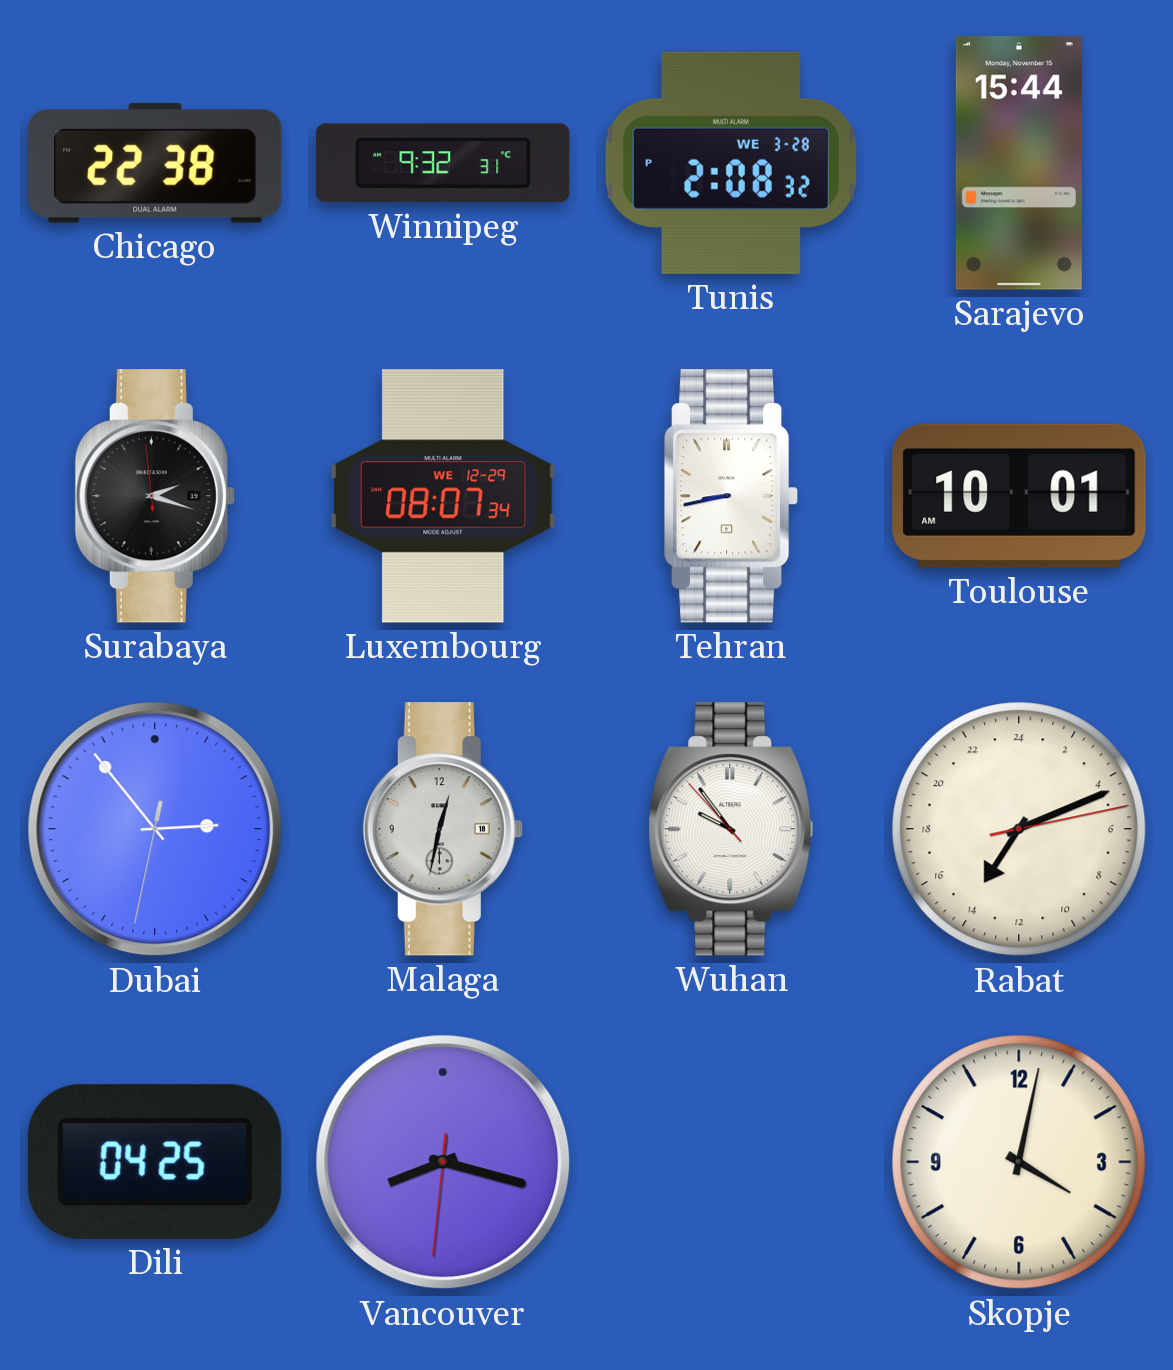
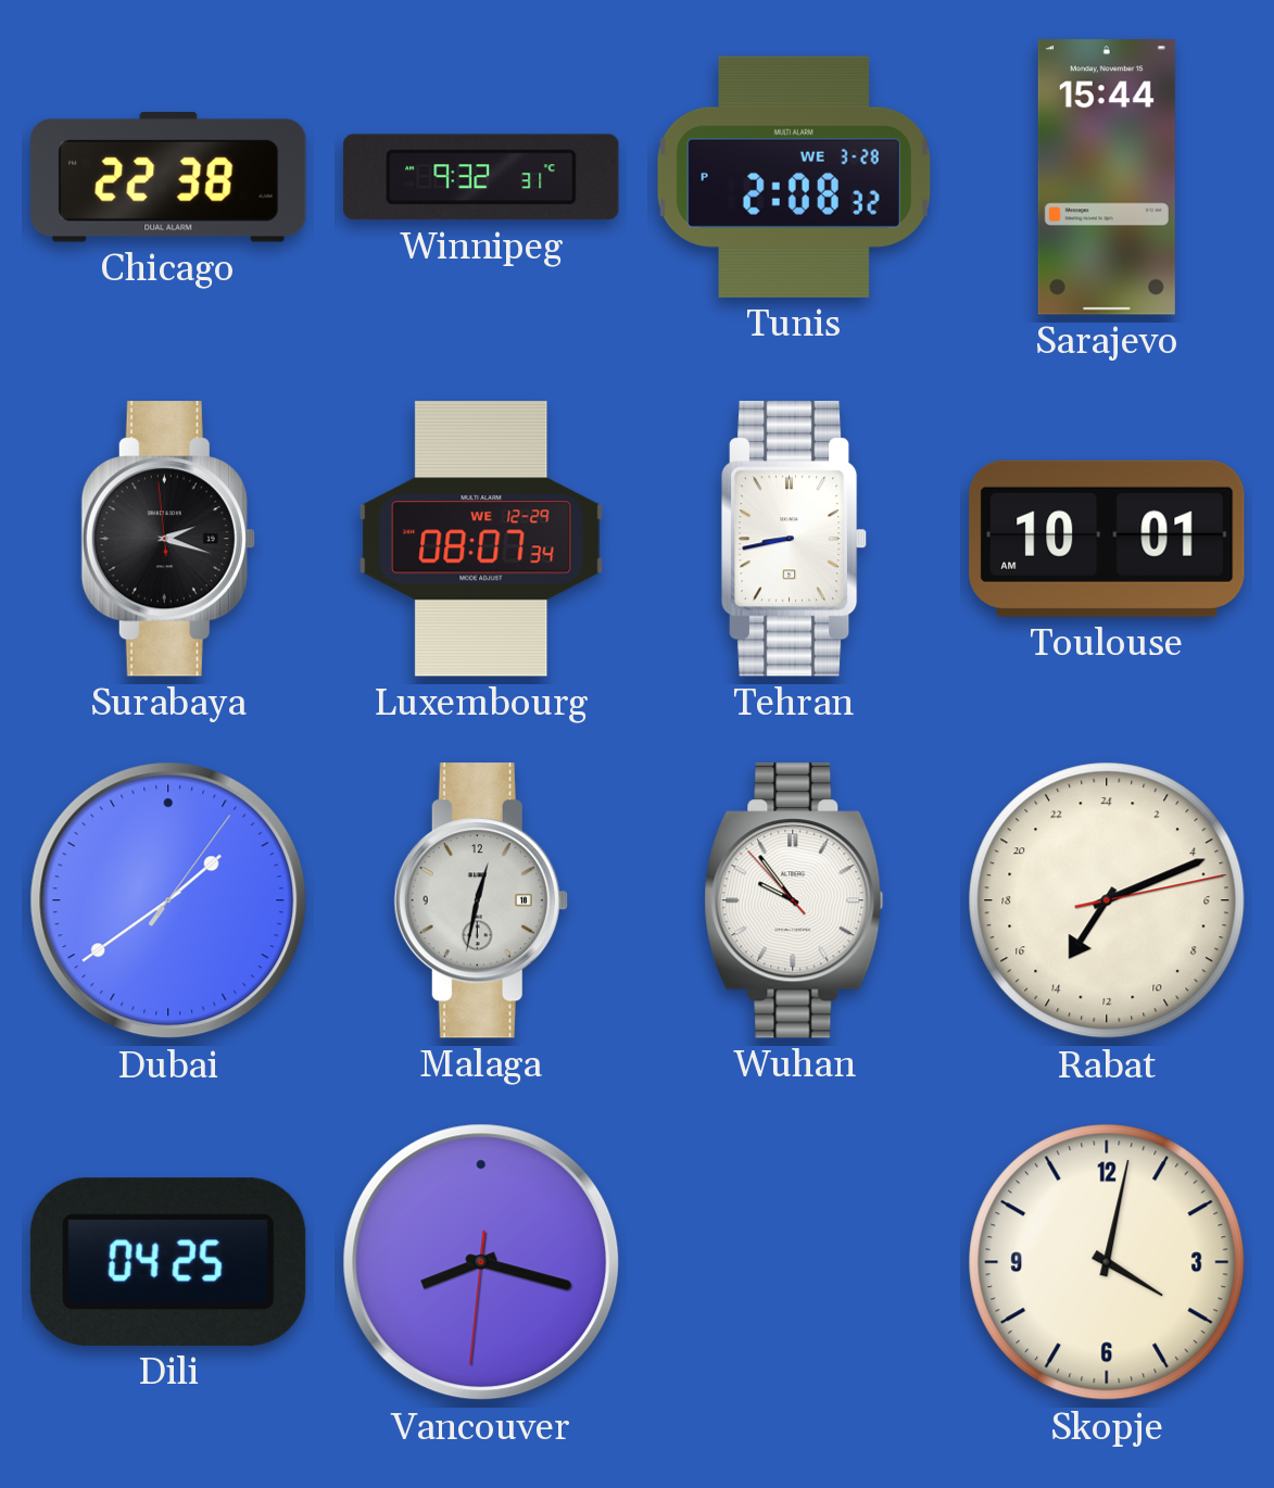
Dubai: 2:53 -> 1:39
